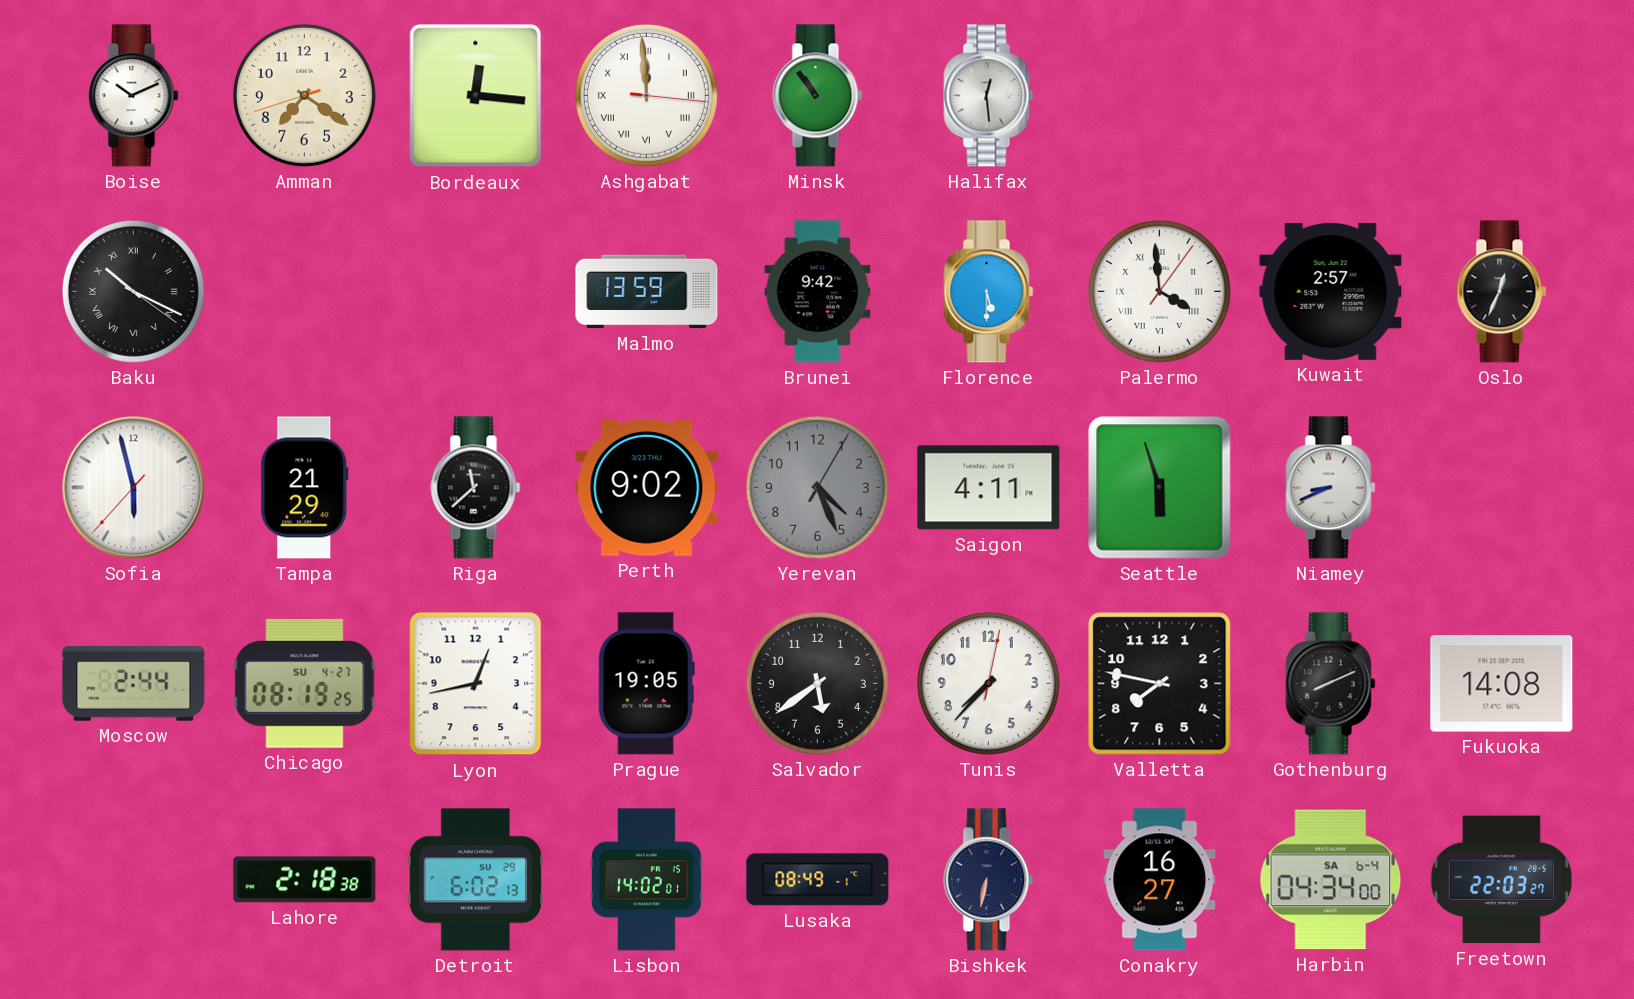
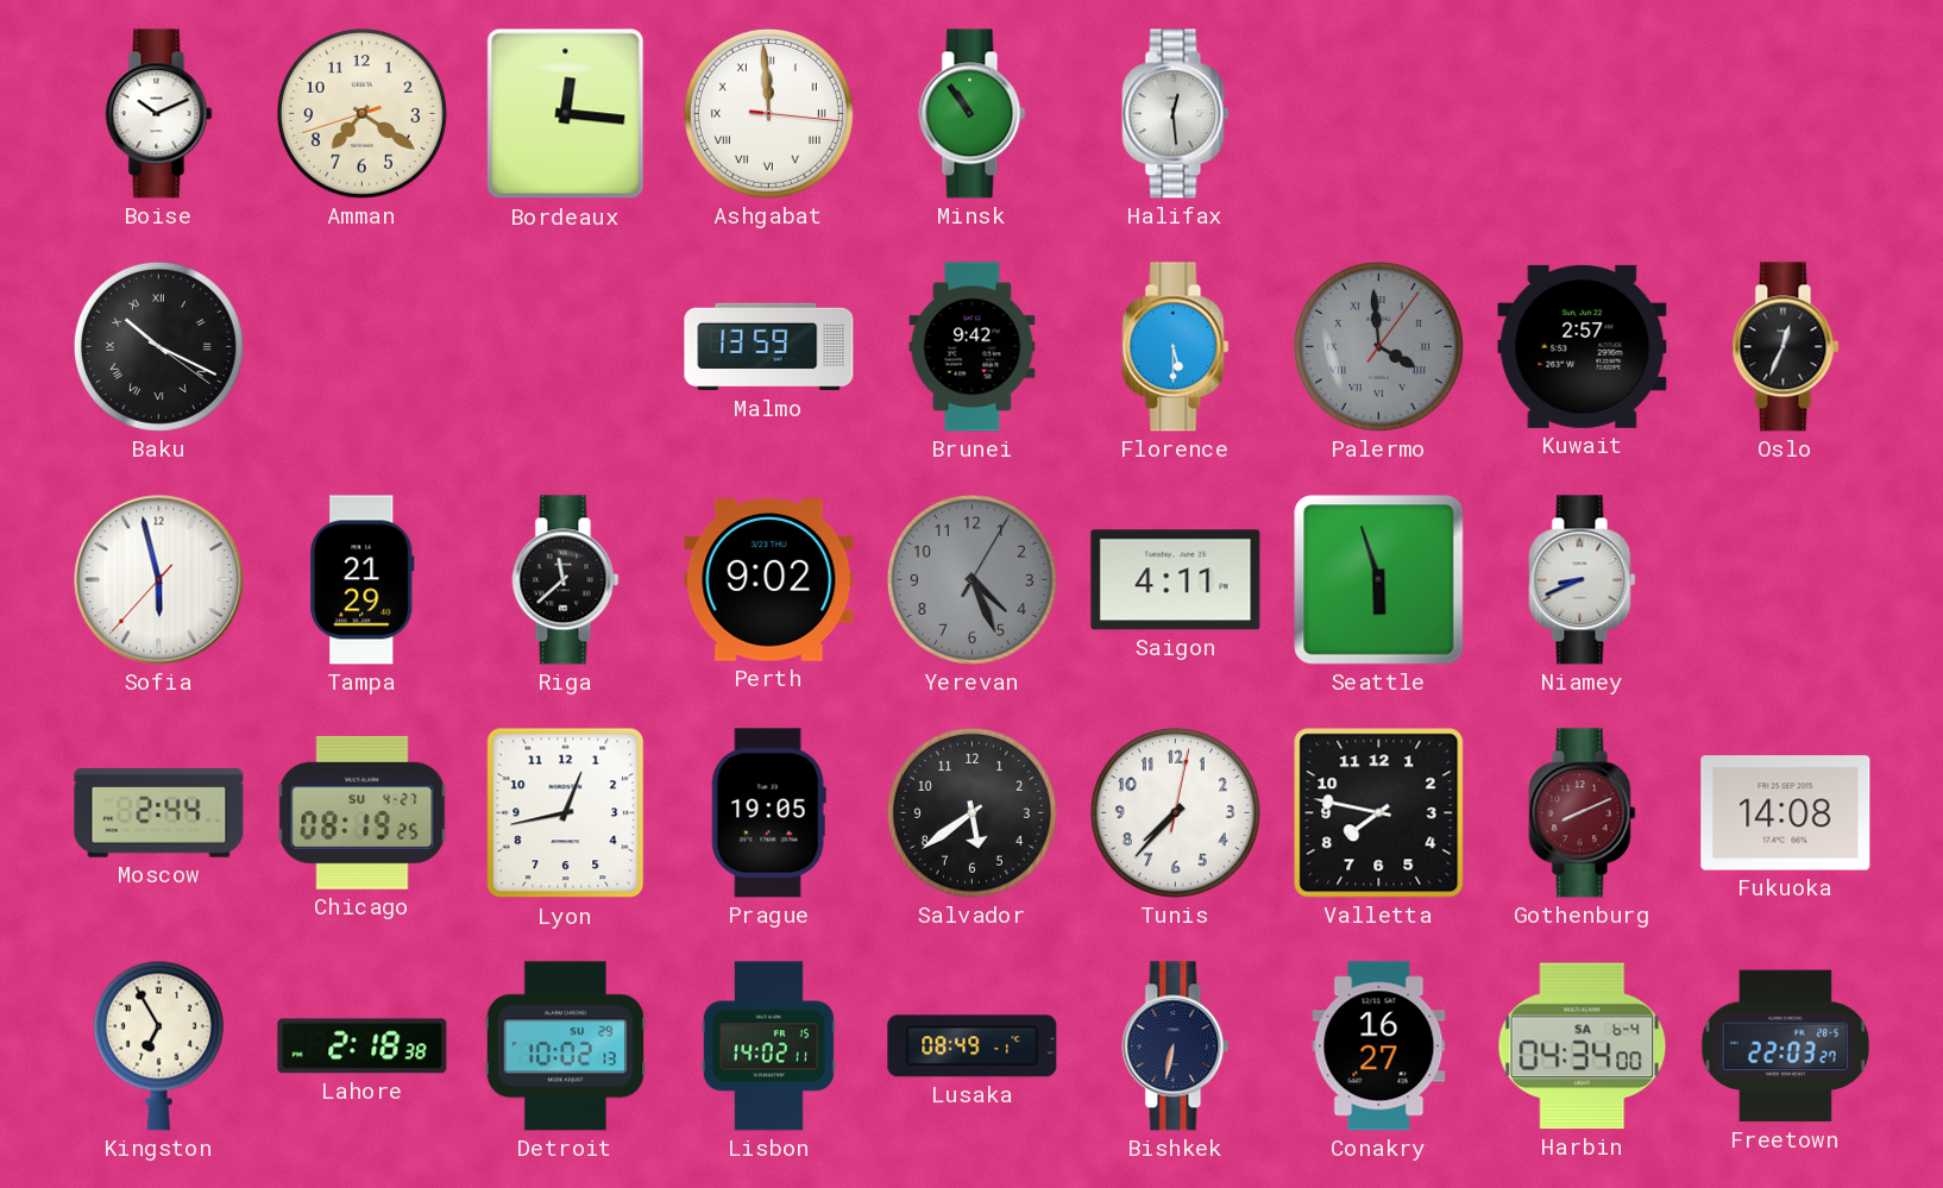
Palermo dial: white -> grey
Gothenburg dial: black -> burgundy
Kingston: none -> 6:55
Detroit: 6:02 -> 10:02
Lisbon: 14:02:01 -> 14:02:11
